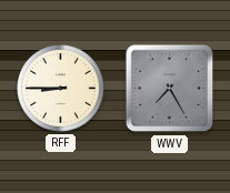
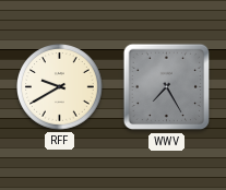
RFF: 8:45 -> 9:40
